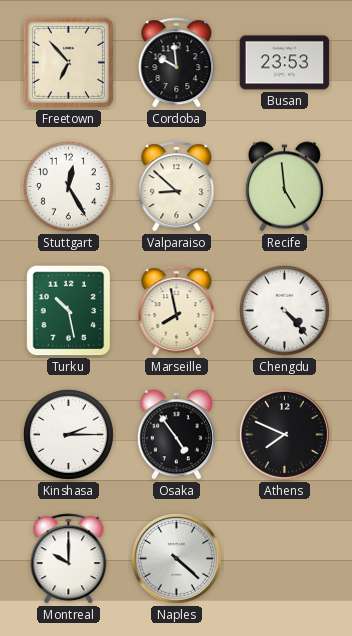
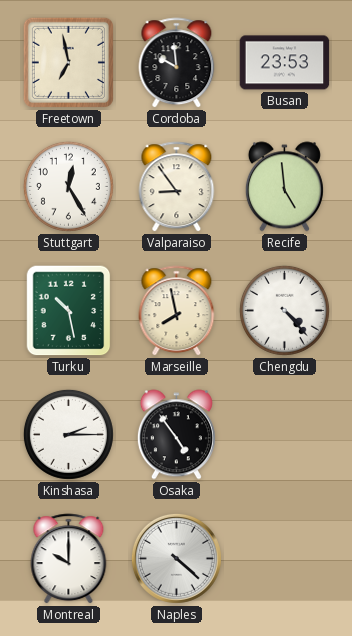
Freetown: 6:53 -> 6:58
Valparaiso: 8:52 -> 8:54
Athens: 7:49 -> none
